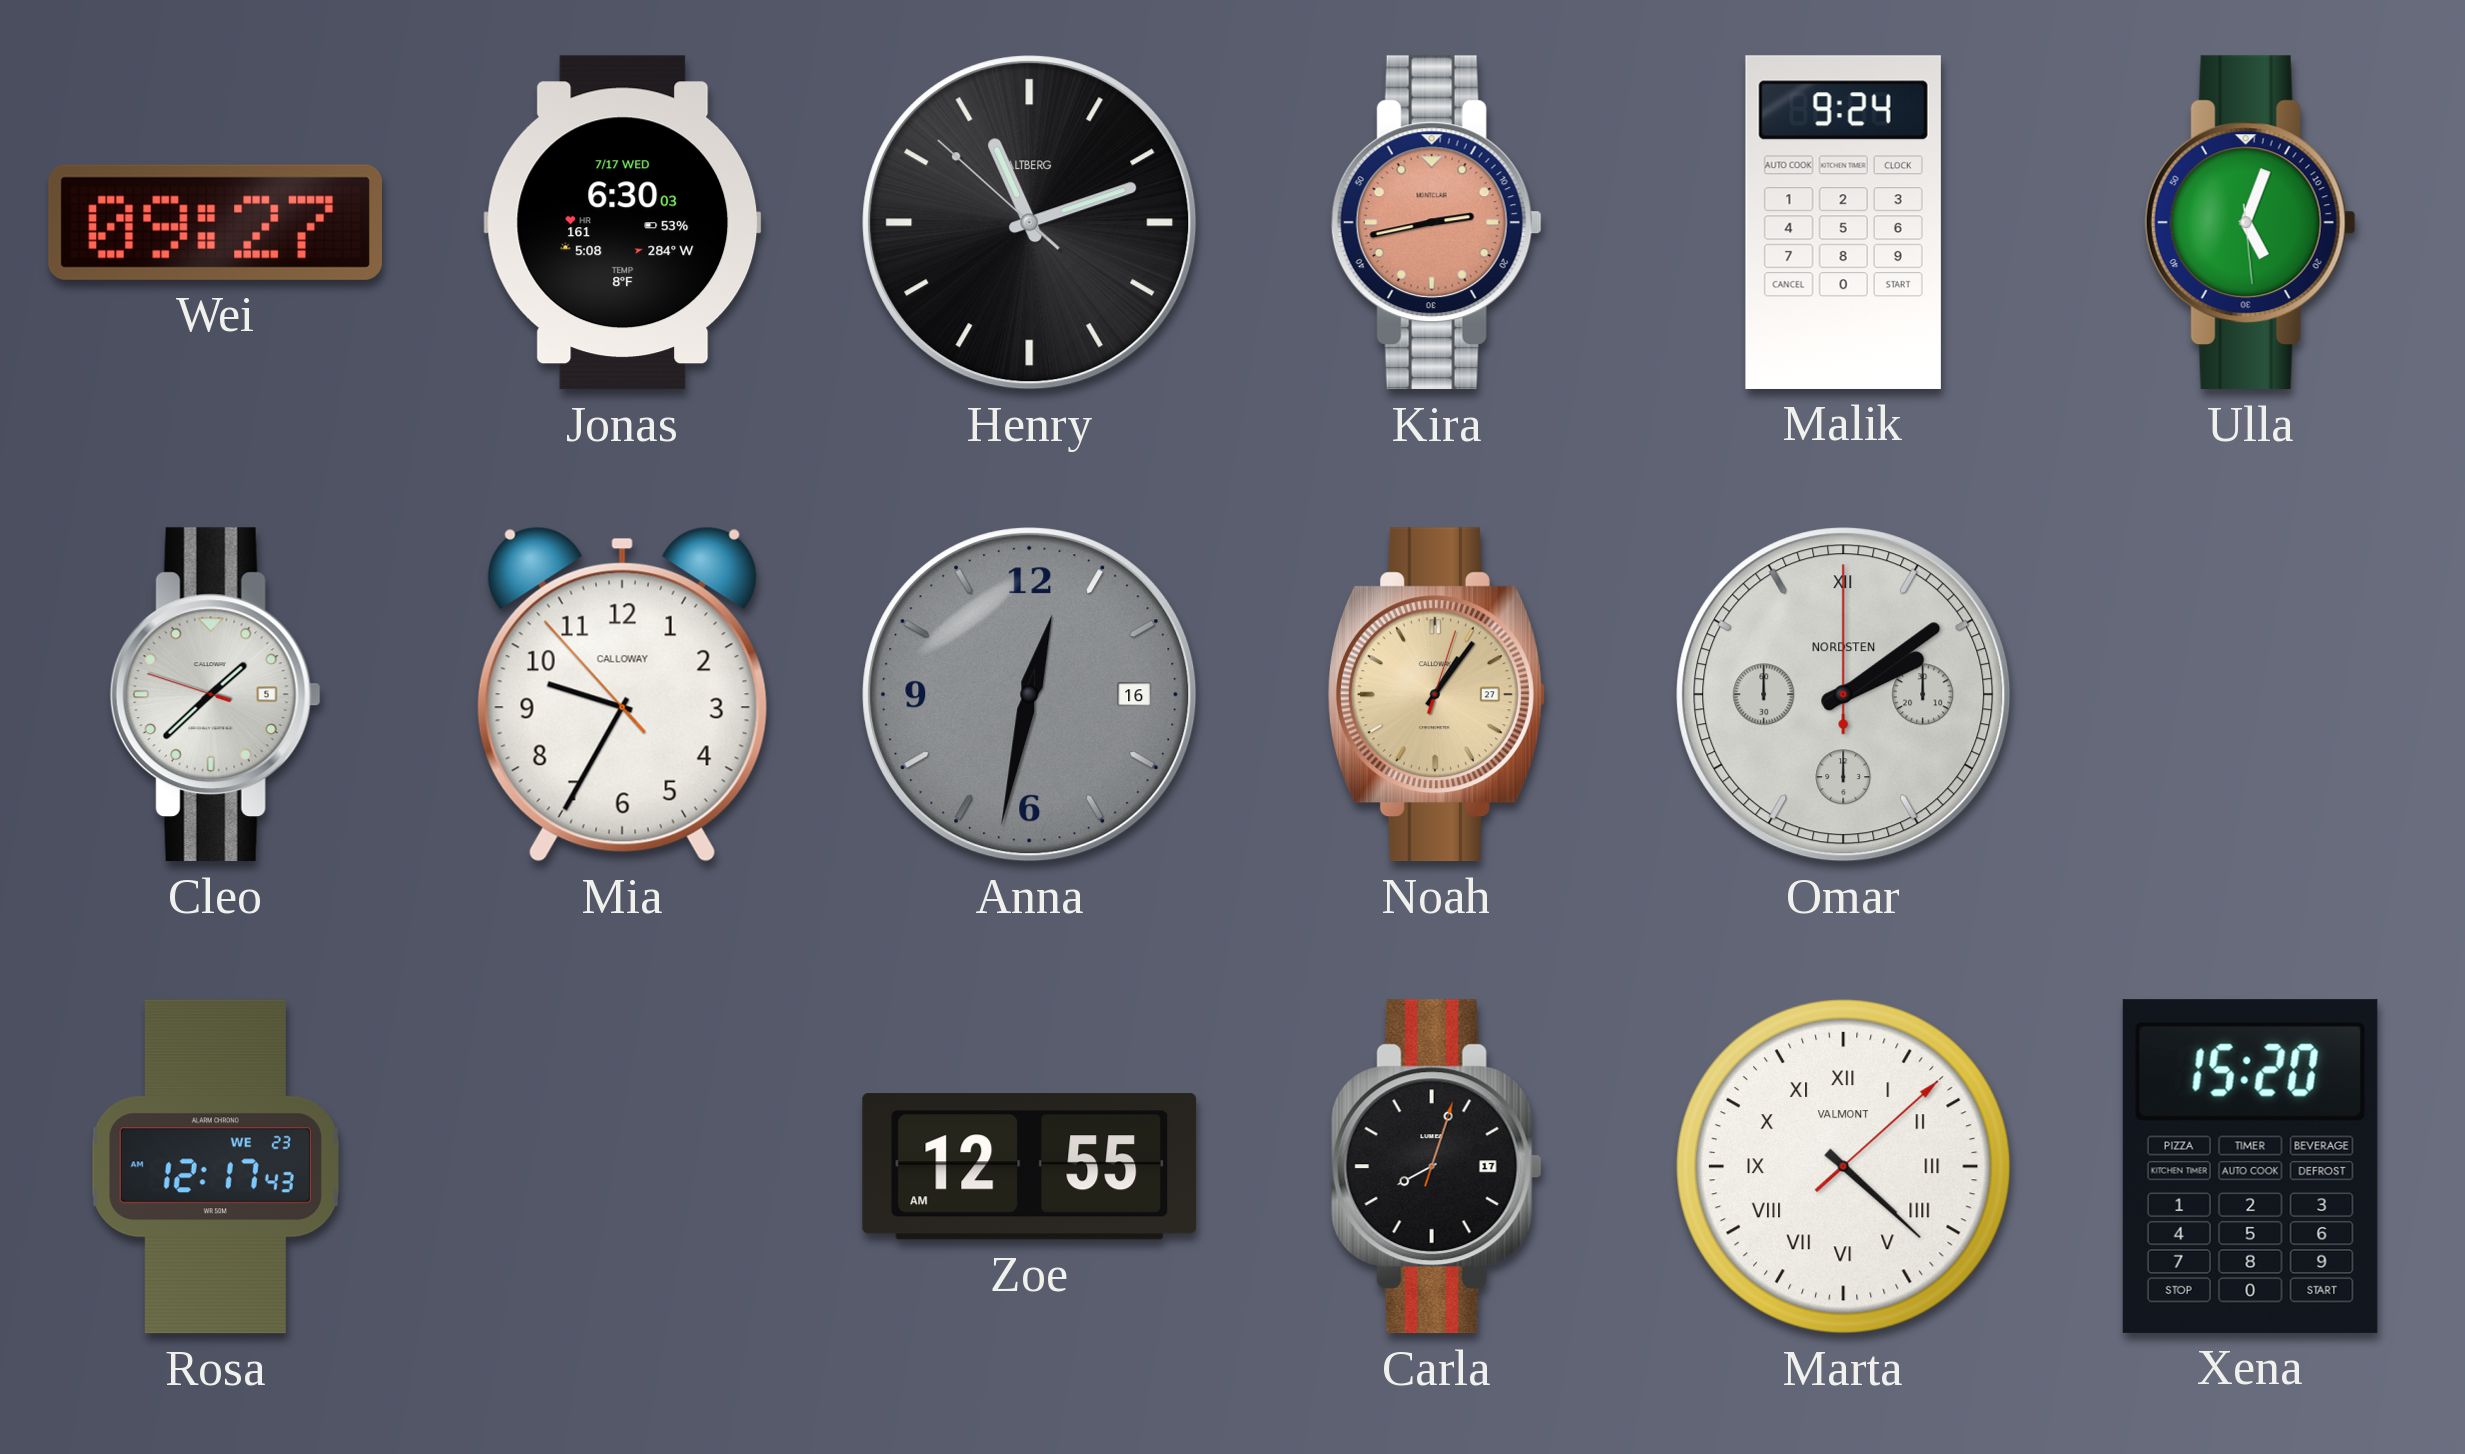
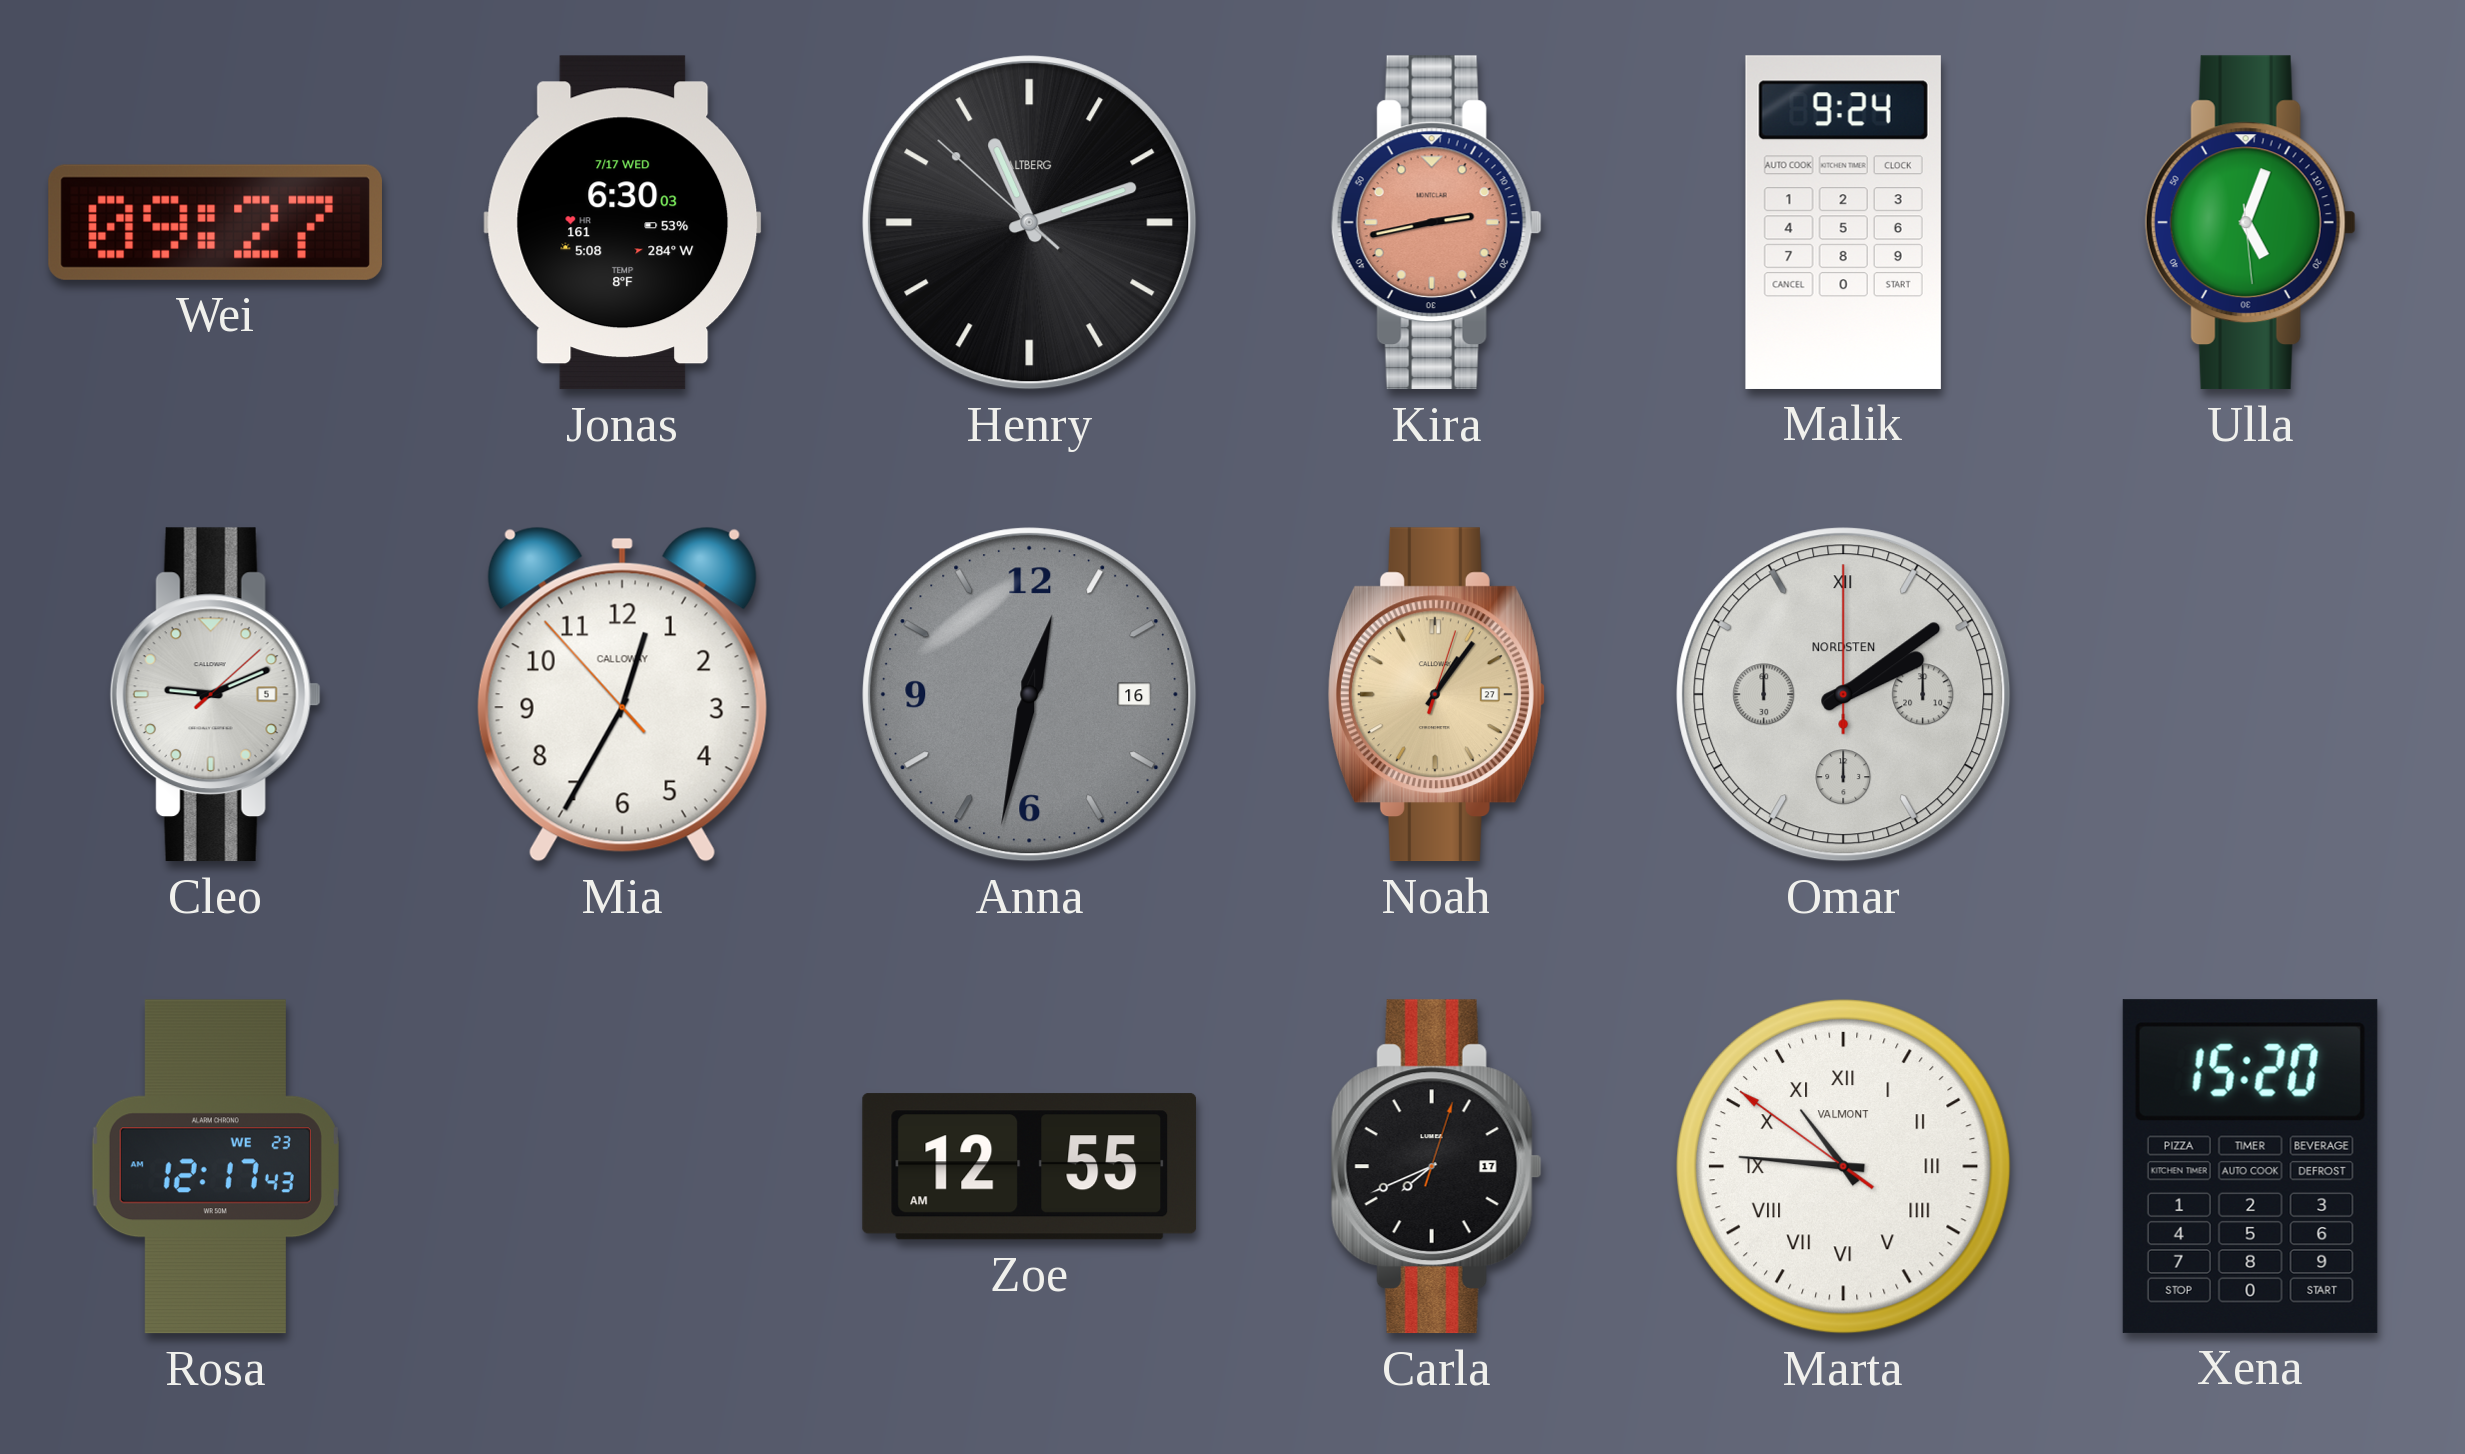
Cleo: 1:37 -> 9:11
Mia: 9:34 -> 12:34
Carla: 8:03 -> 7:41
Marta: 4:22 -> 10:45
